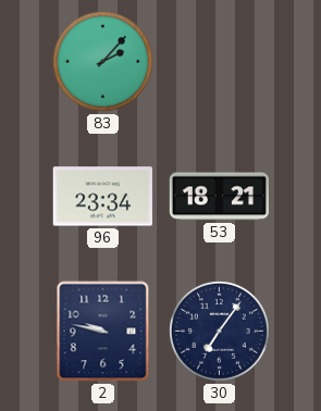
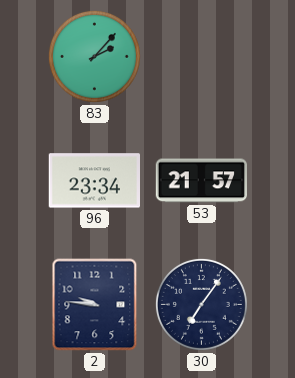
53: 18:21 -> 21:57
2: 9:47 -> 9:46
